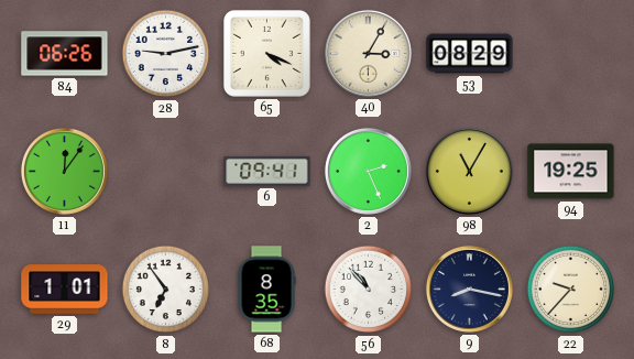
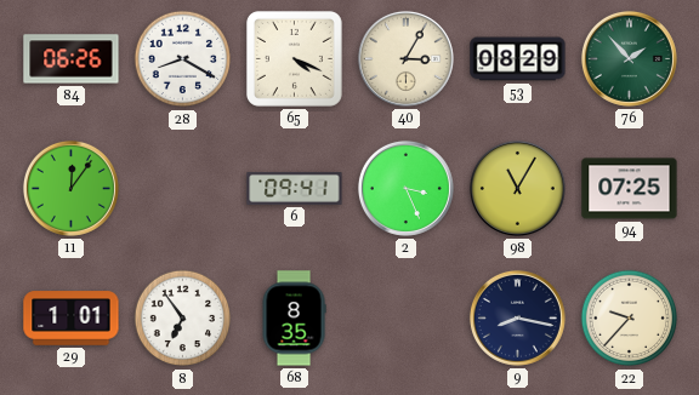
28: 9:13 -> 8:20
76: none -> 1:53
2: 2:26 -> 3:26
94: 19:25 -> 07:25
56: 10:53 -> none
